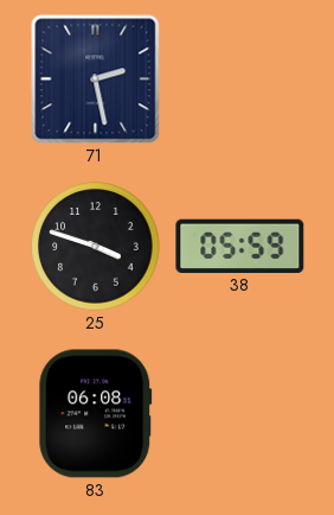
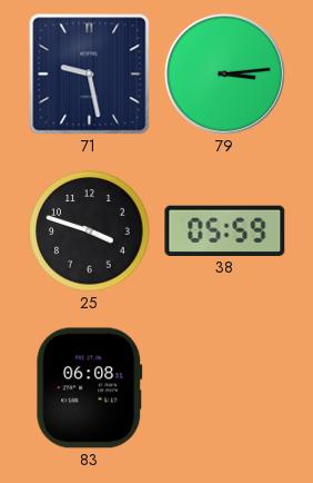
71: 2:28 -> 9:28
79: none -> 3:14
